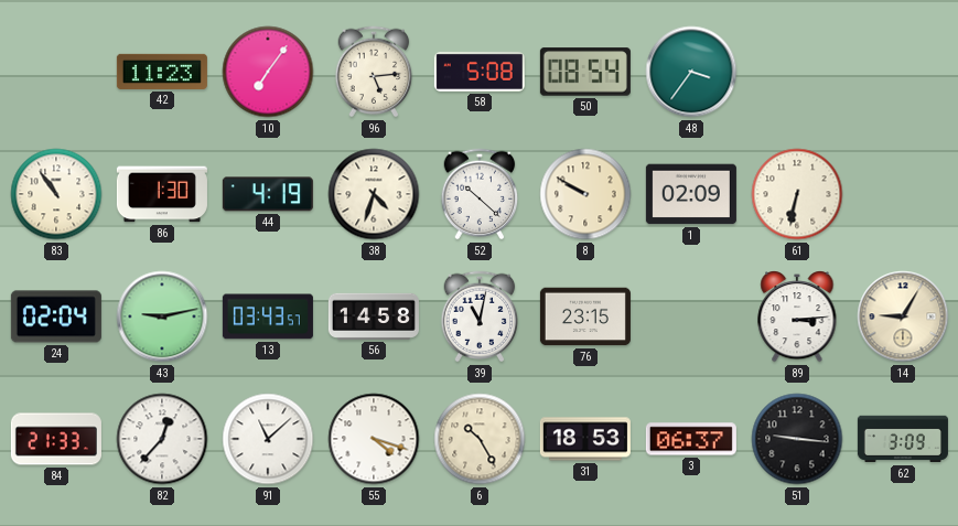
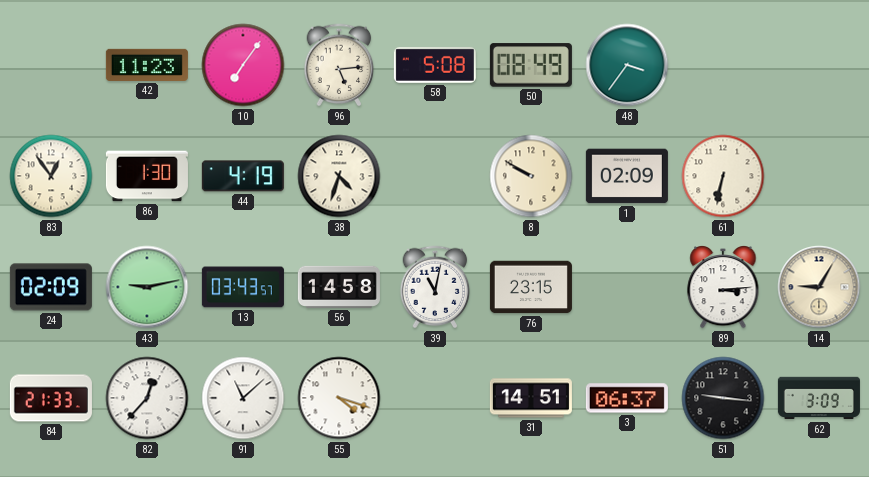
50: 08:54 -> 08:49
83: 10:54 -> 12:54
52: 10:22 -> none
24: 02:04 -> 02:09
6: 10:25 -> none
31: 18:53 -> 14:51
